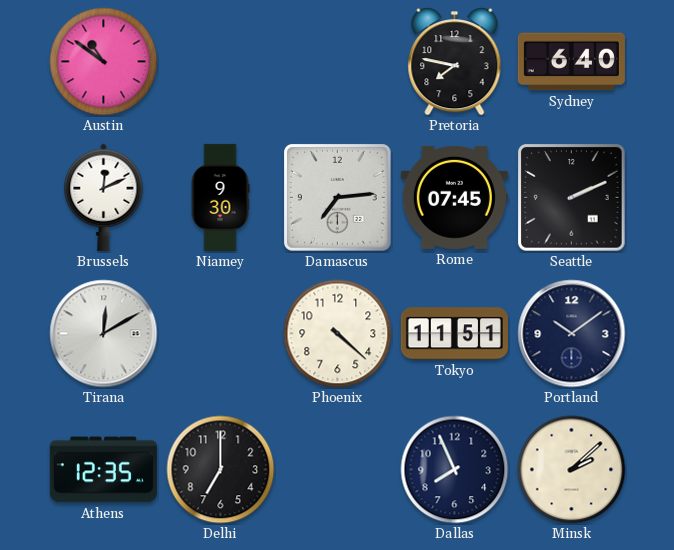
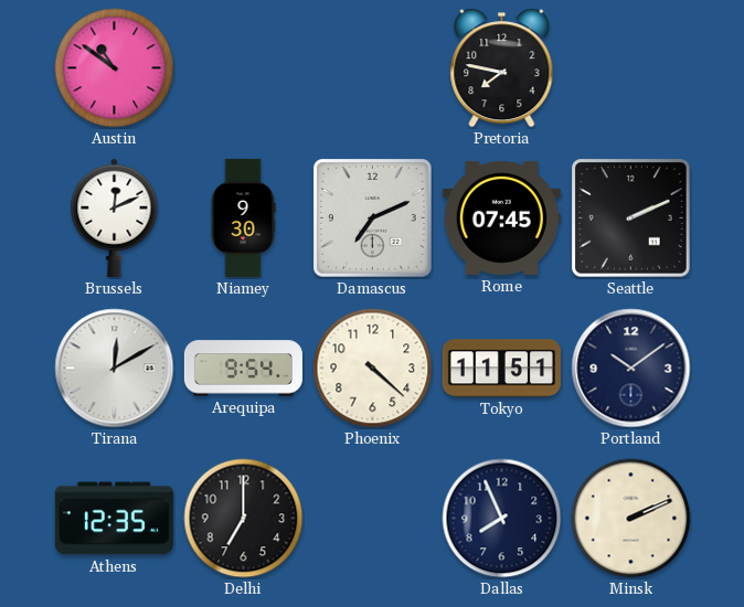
Sydney: 6:40 -> none
Damascus: 7:14 -> 7:11
Arequipa: none -> 9:54
Minsk: 2:08 -> 2:11
